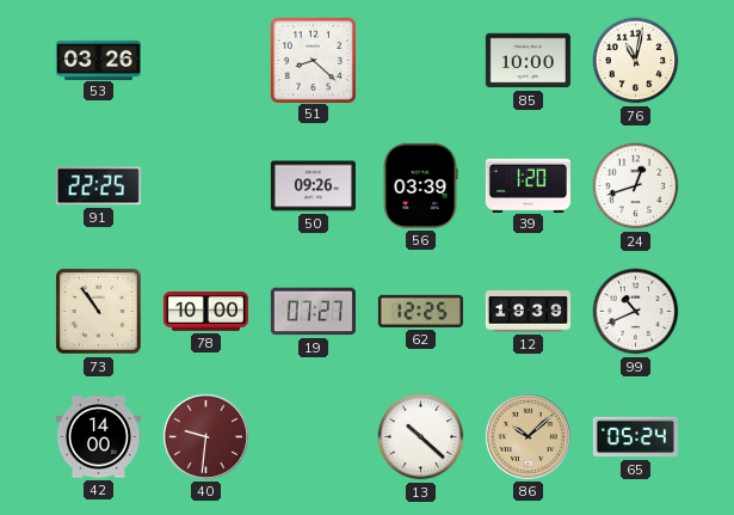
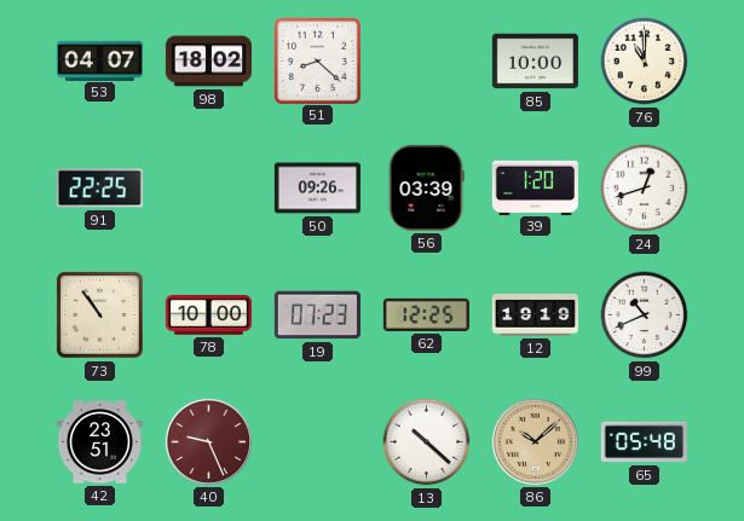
53: 03:26 -> 04:07
98: none -> 18:02
76: 11:02 -> 11:00
19: 07:27 -> 07:23
12: 19:39 -> 19:19
42: 14:00 -> 23:51
40: 9:31 -> 9:26
65: 05:24 -> 05:48
